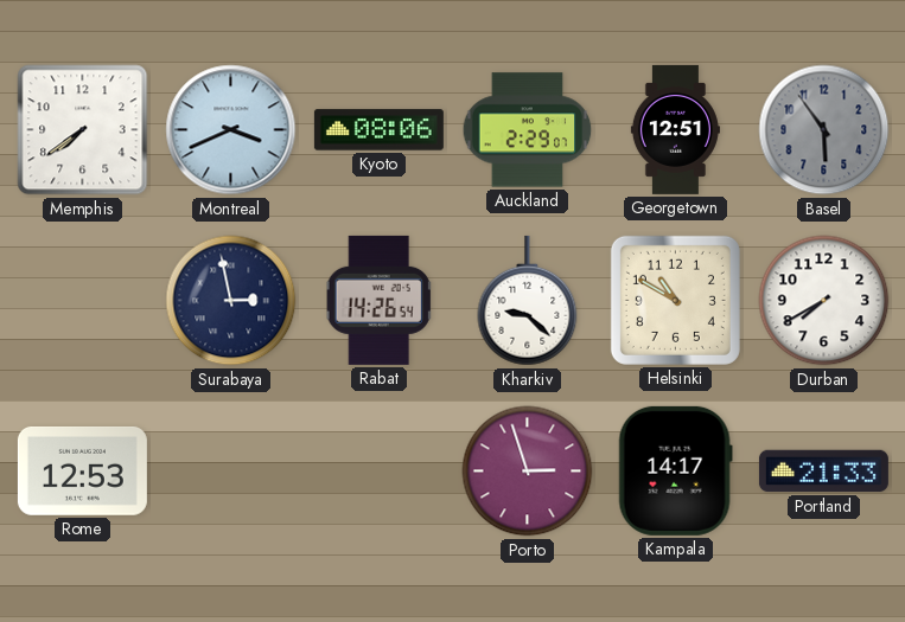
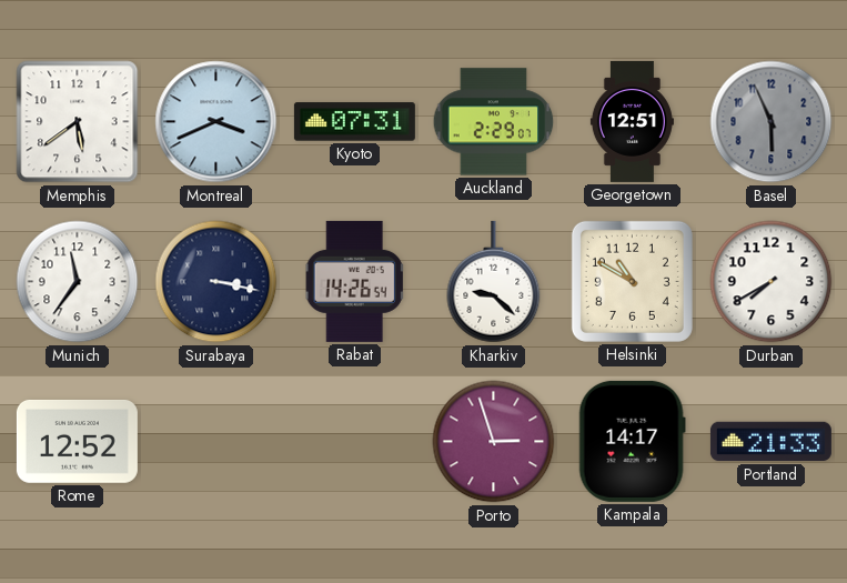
Memphis: 7:39 -> 5:39
Kyoto: 08:06 -> 07:31
Basel: 5:54 -> 5:56
Munich: none -> 11:36
Surabaya: 2:58 -> 3:17
Rome: 12:53 -> 12:52
